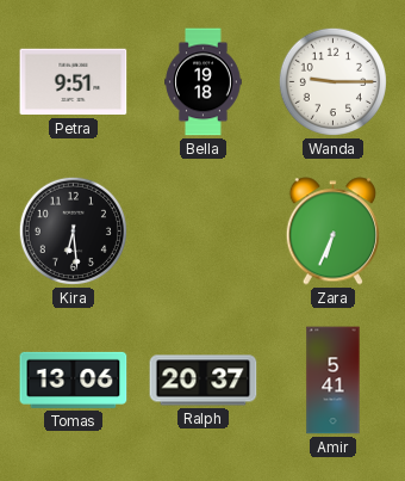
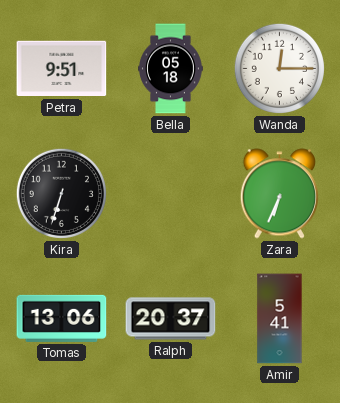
Bella: 19:18 -> 05:18
Wanda: 9:15 -> 12:15
Kira: 6:29 -> 6:33
